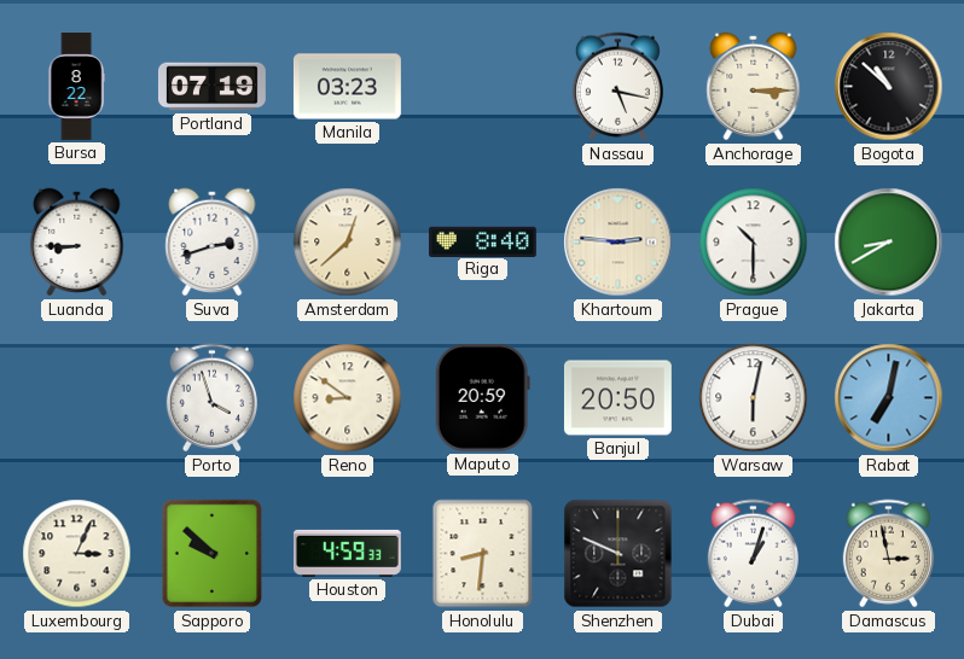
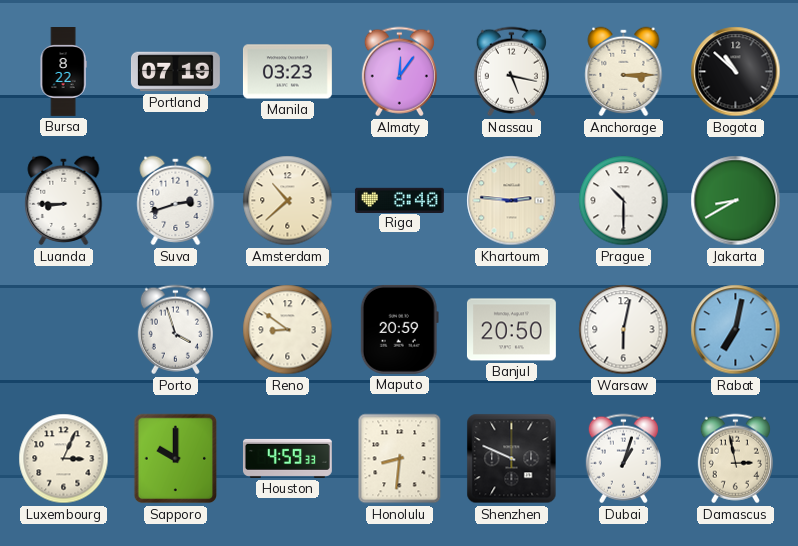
Almaty: none -> 12:06
Amsterdam: 12:38 -> 10:38
Sapporo: 9:52 -> 10:00
